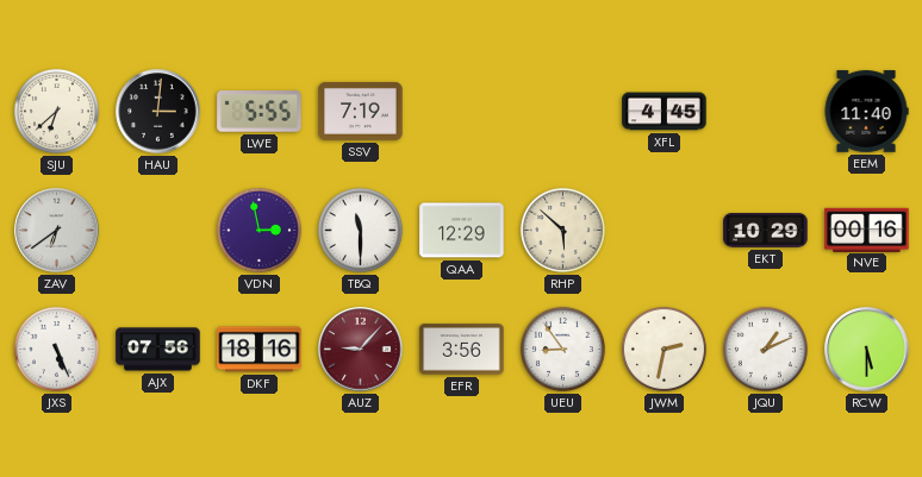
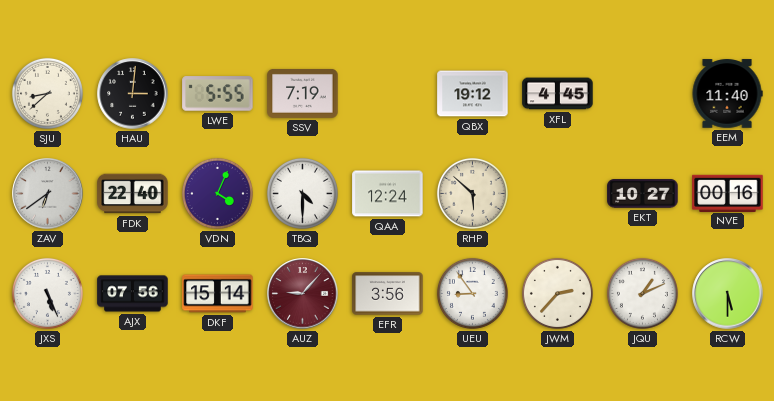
SJU: 6:38 -> 8:38
QBX: none -> 19:12
FDK: none -> 22:40
VDN: 2:58 -> 4:04
TBQ: 11:30 -> 4:30
QAA: 12:29 -> 12:24
EKT: 10:29 -> 10:27
DKF: 18:16 -> 15:14
JWM: 2:32 -> 2:37
